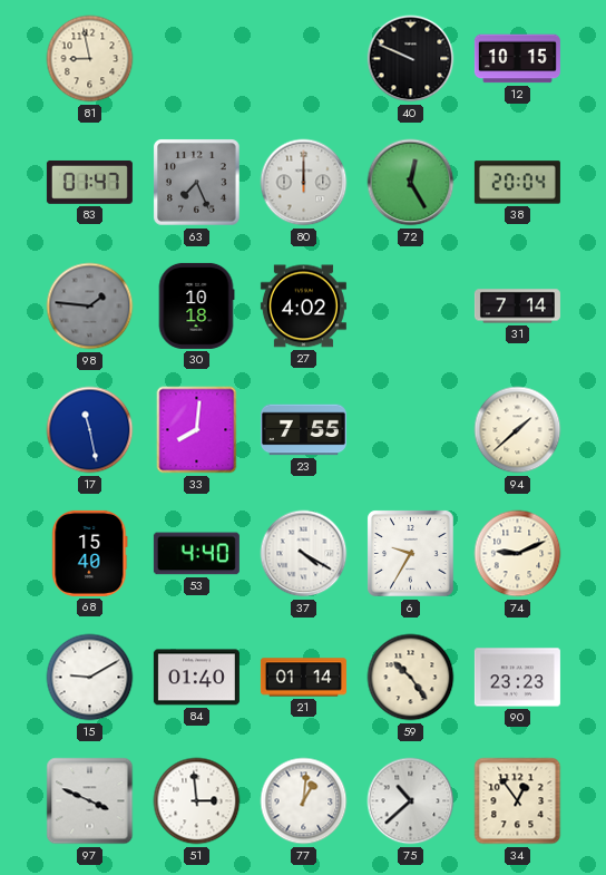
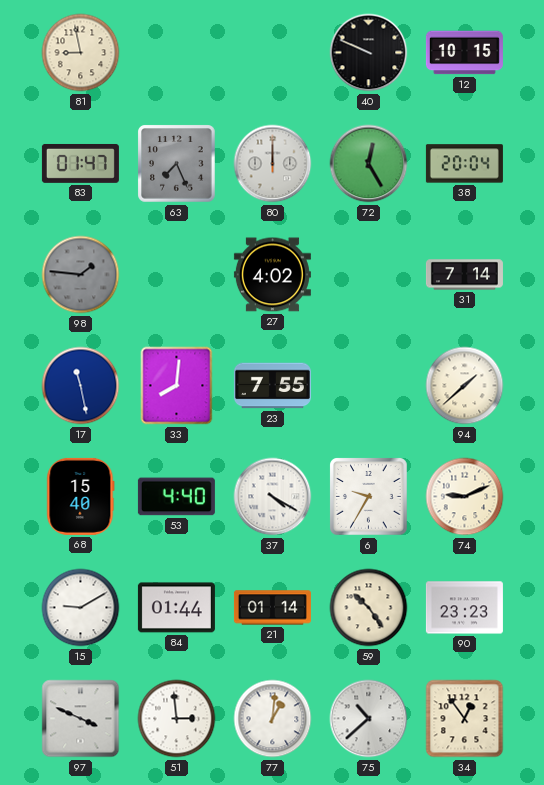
30: 10:18 -> none
84: 01:40 -> 01:44
